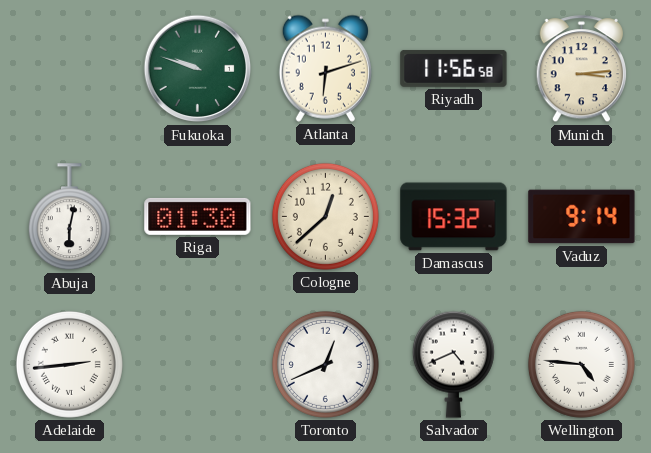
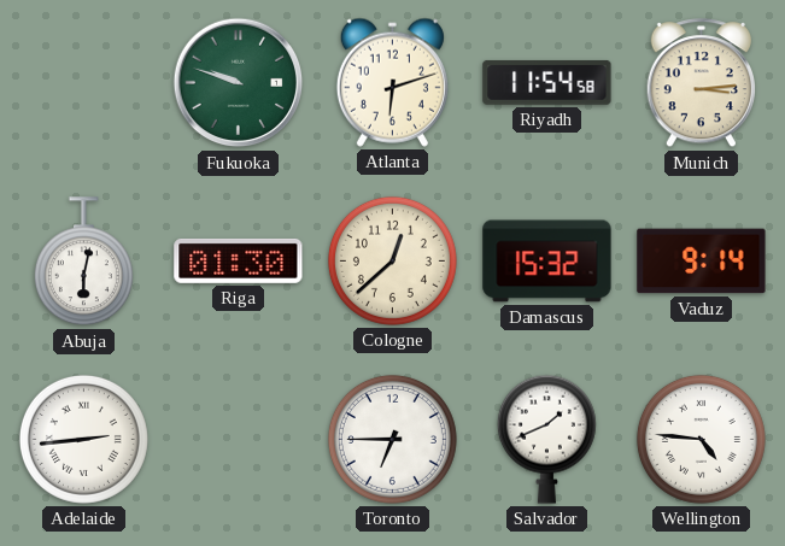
Riyadh: 11:56 -> 11:54
Toronto: 12:41 -> 6:45
Salvador: 4:41 -> 1:41
